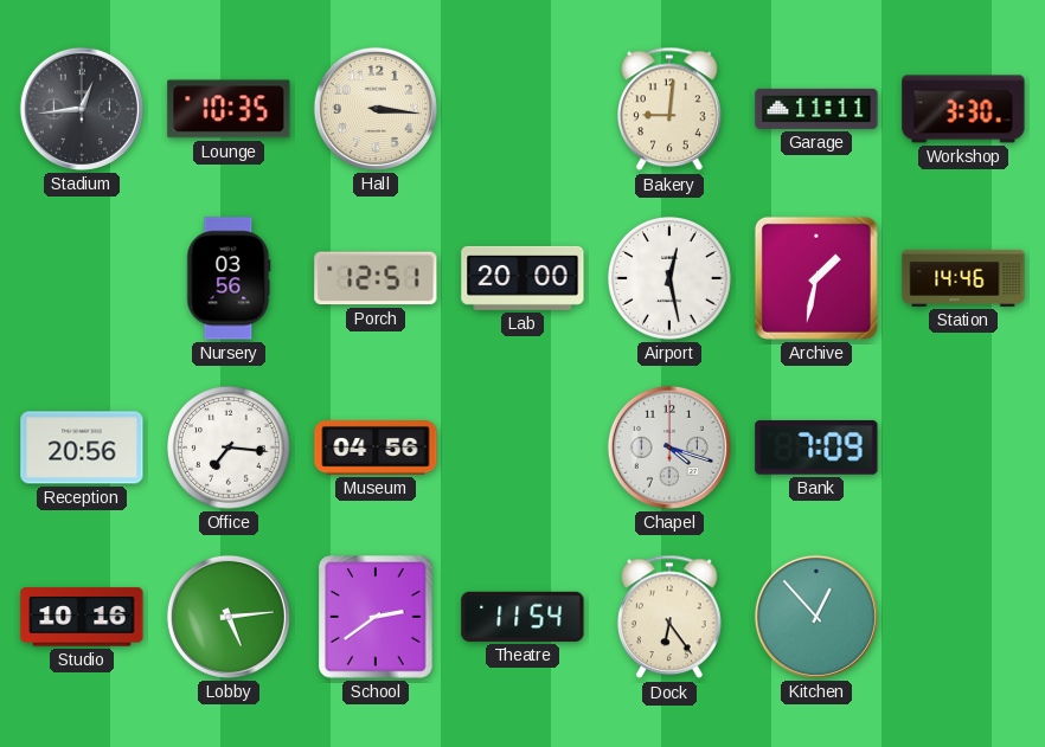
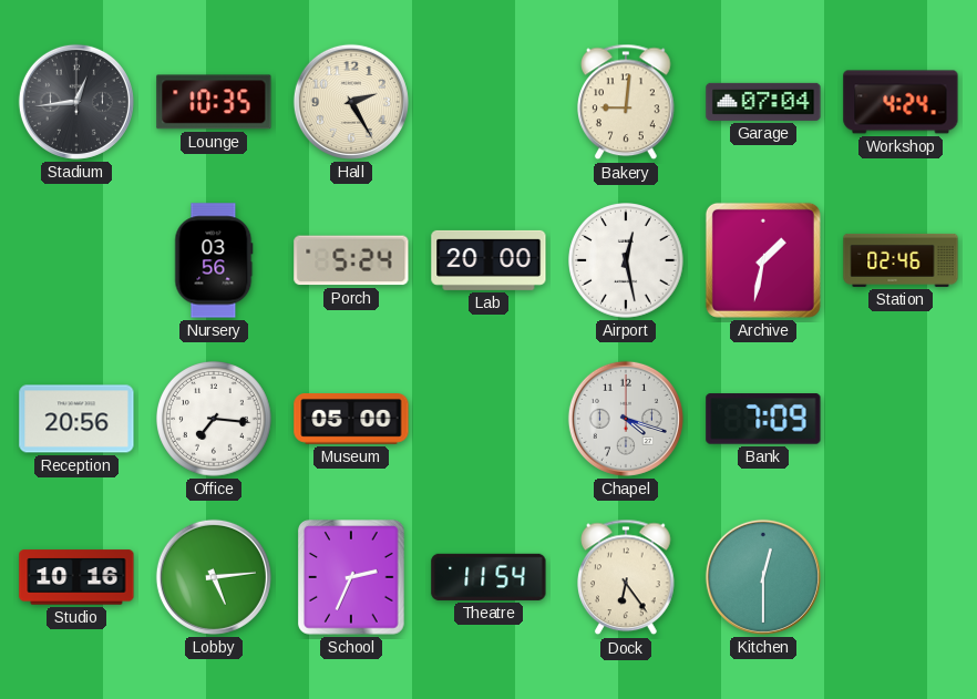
Hall: 3:16 -> 2:25
Garage: 11:11 -> 07:04
Workshop: 3:30 -> 4:24
Porch: 12:51 -> 5:24
Station: 14:46 -> 02:46
Museum: 04:56 -> 05:00
School: 2:39 -> 2:34
Kitchen: 12:53 -> 12:30
